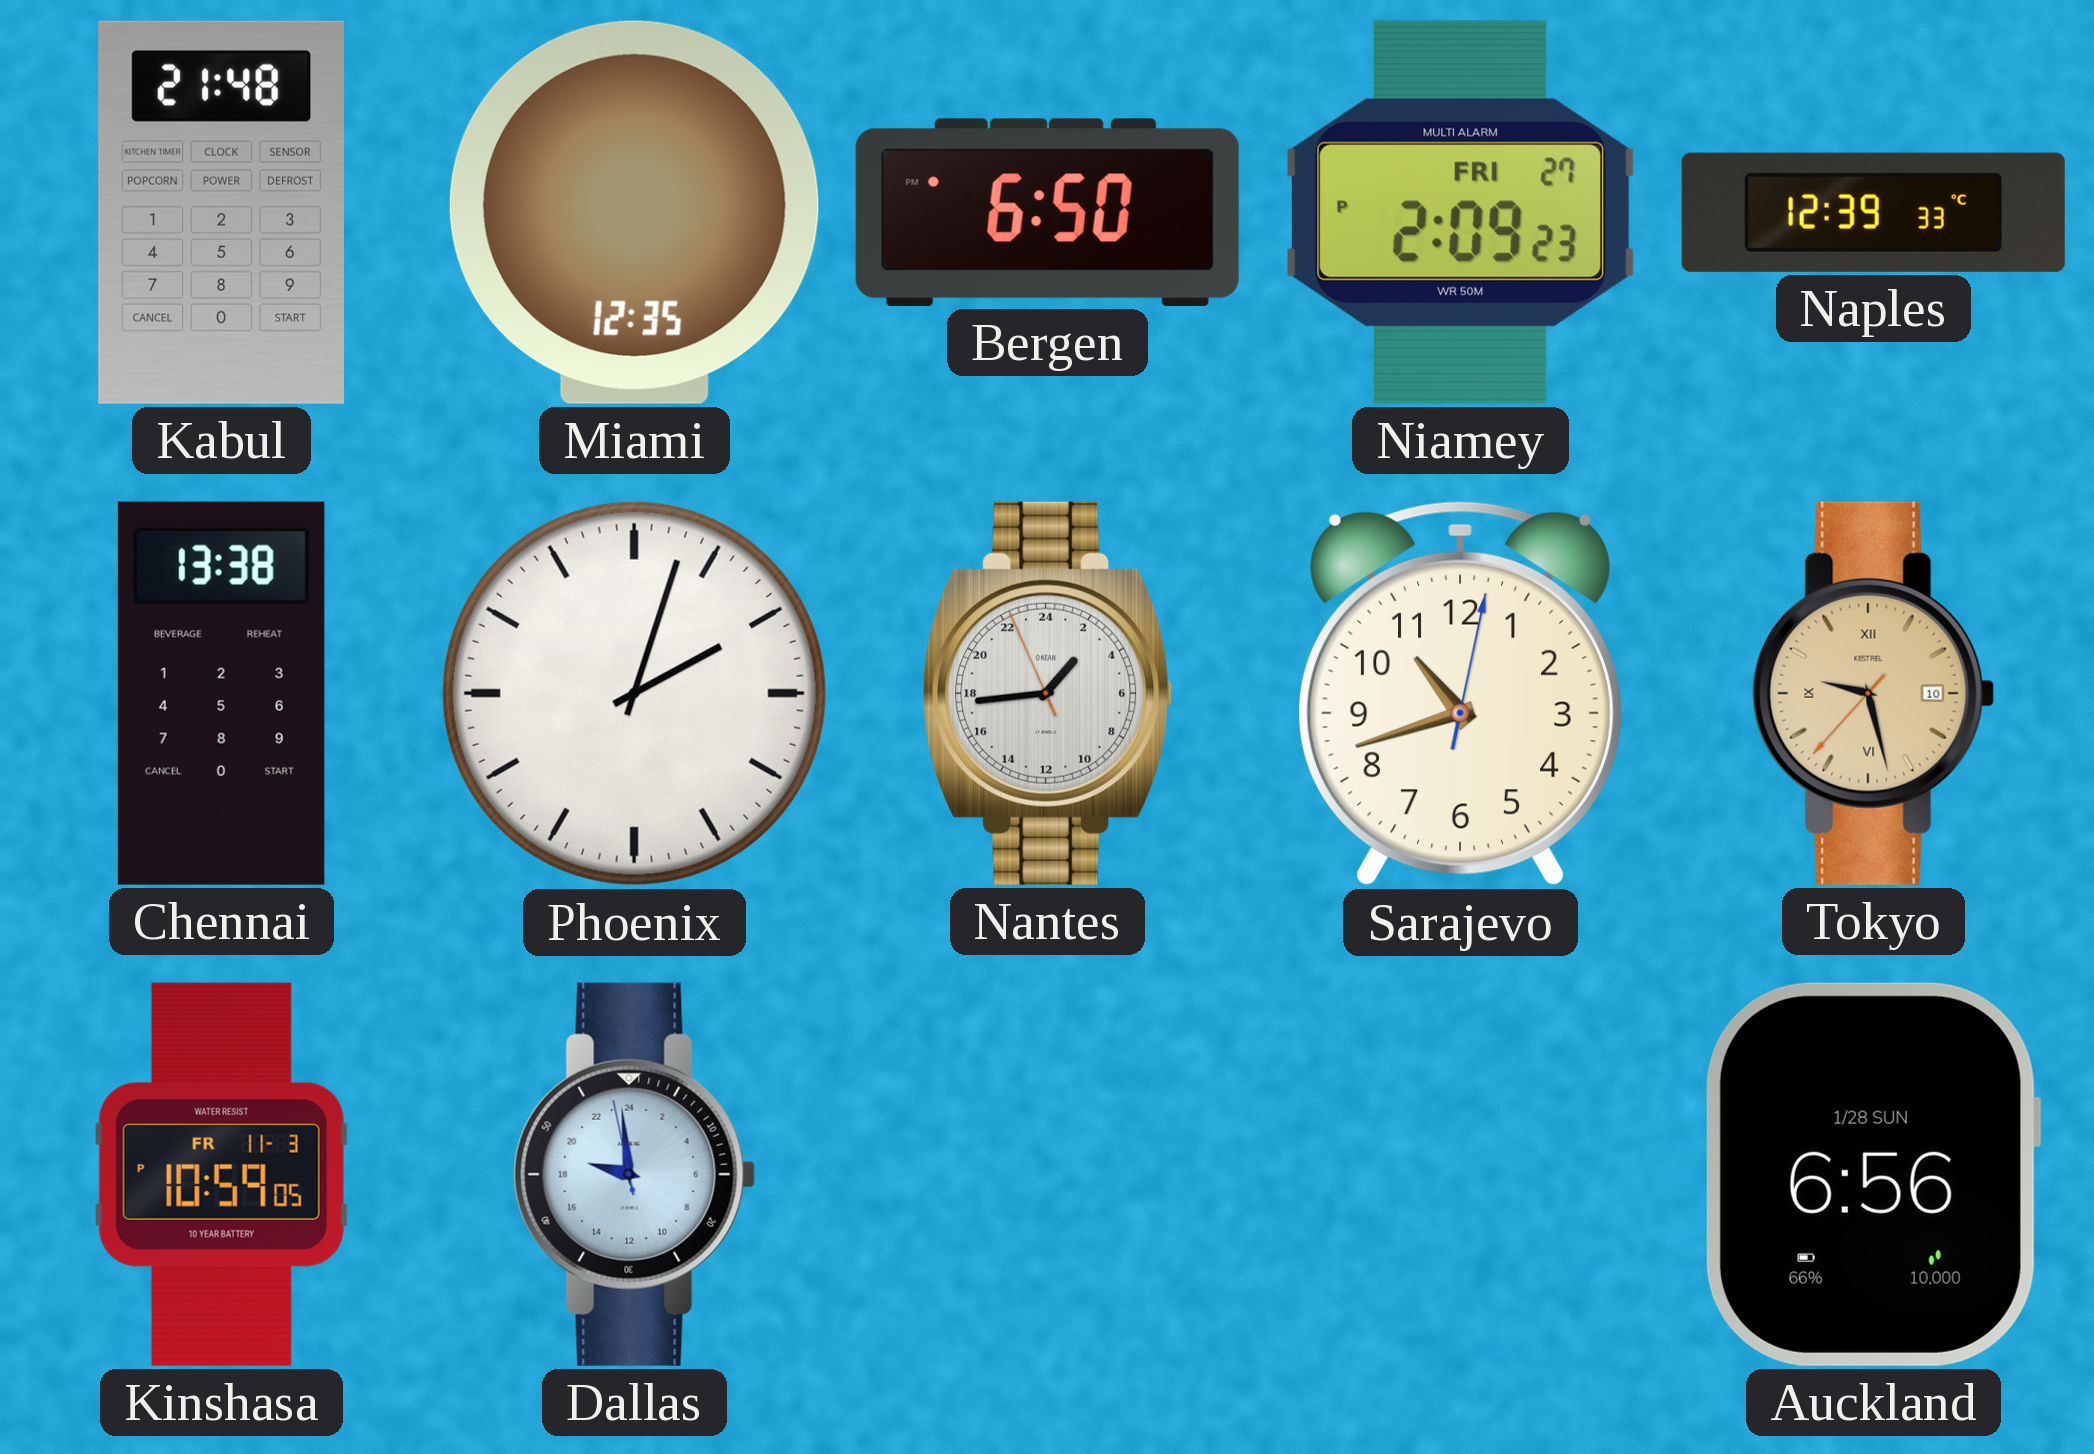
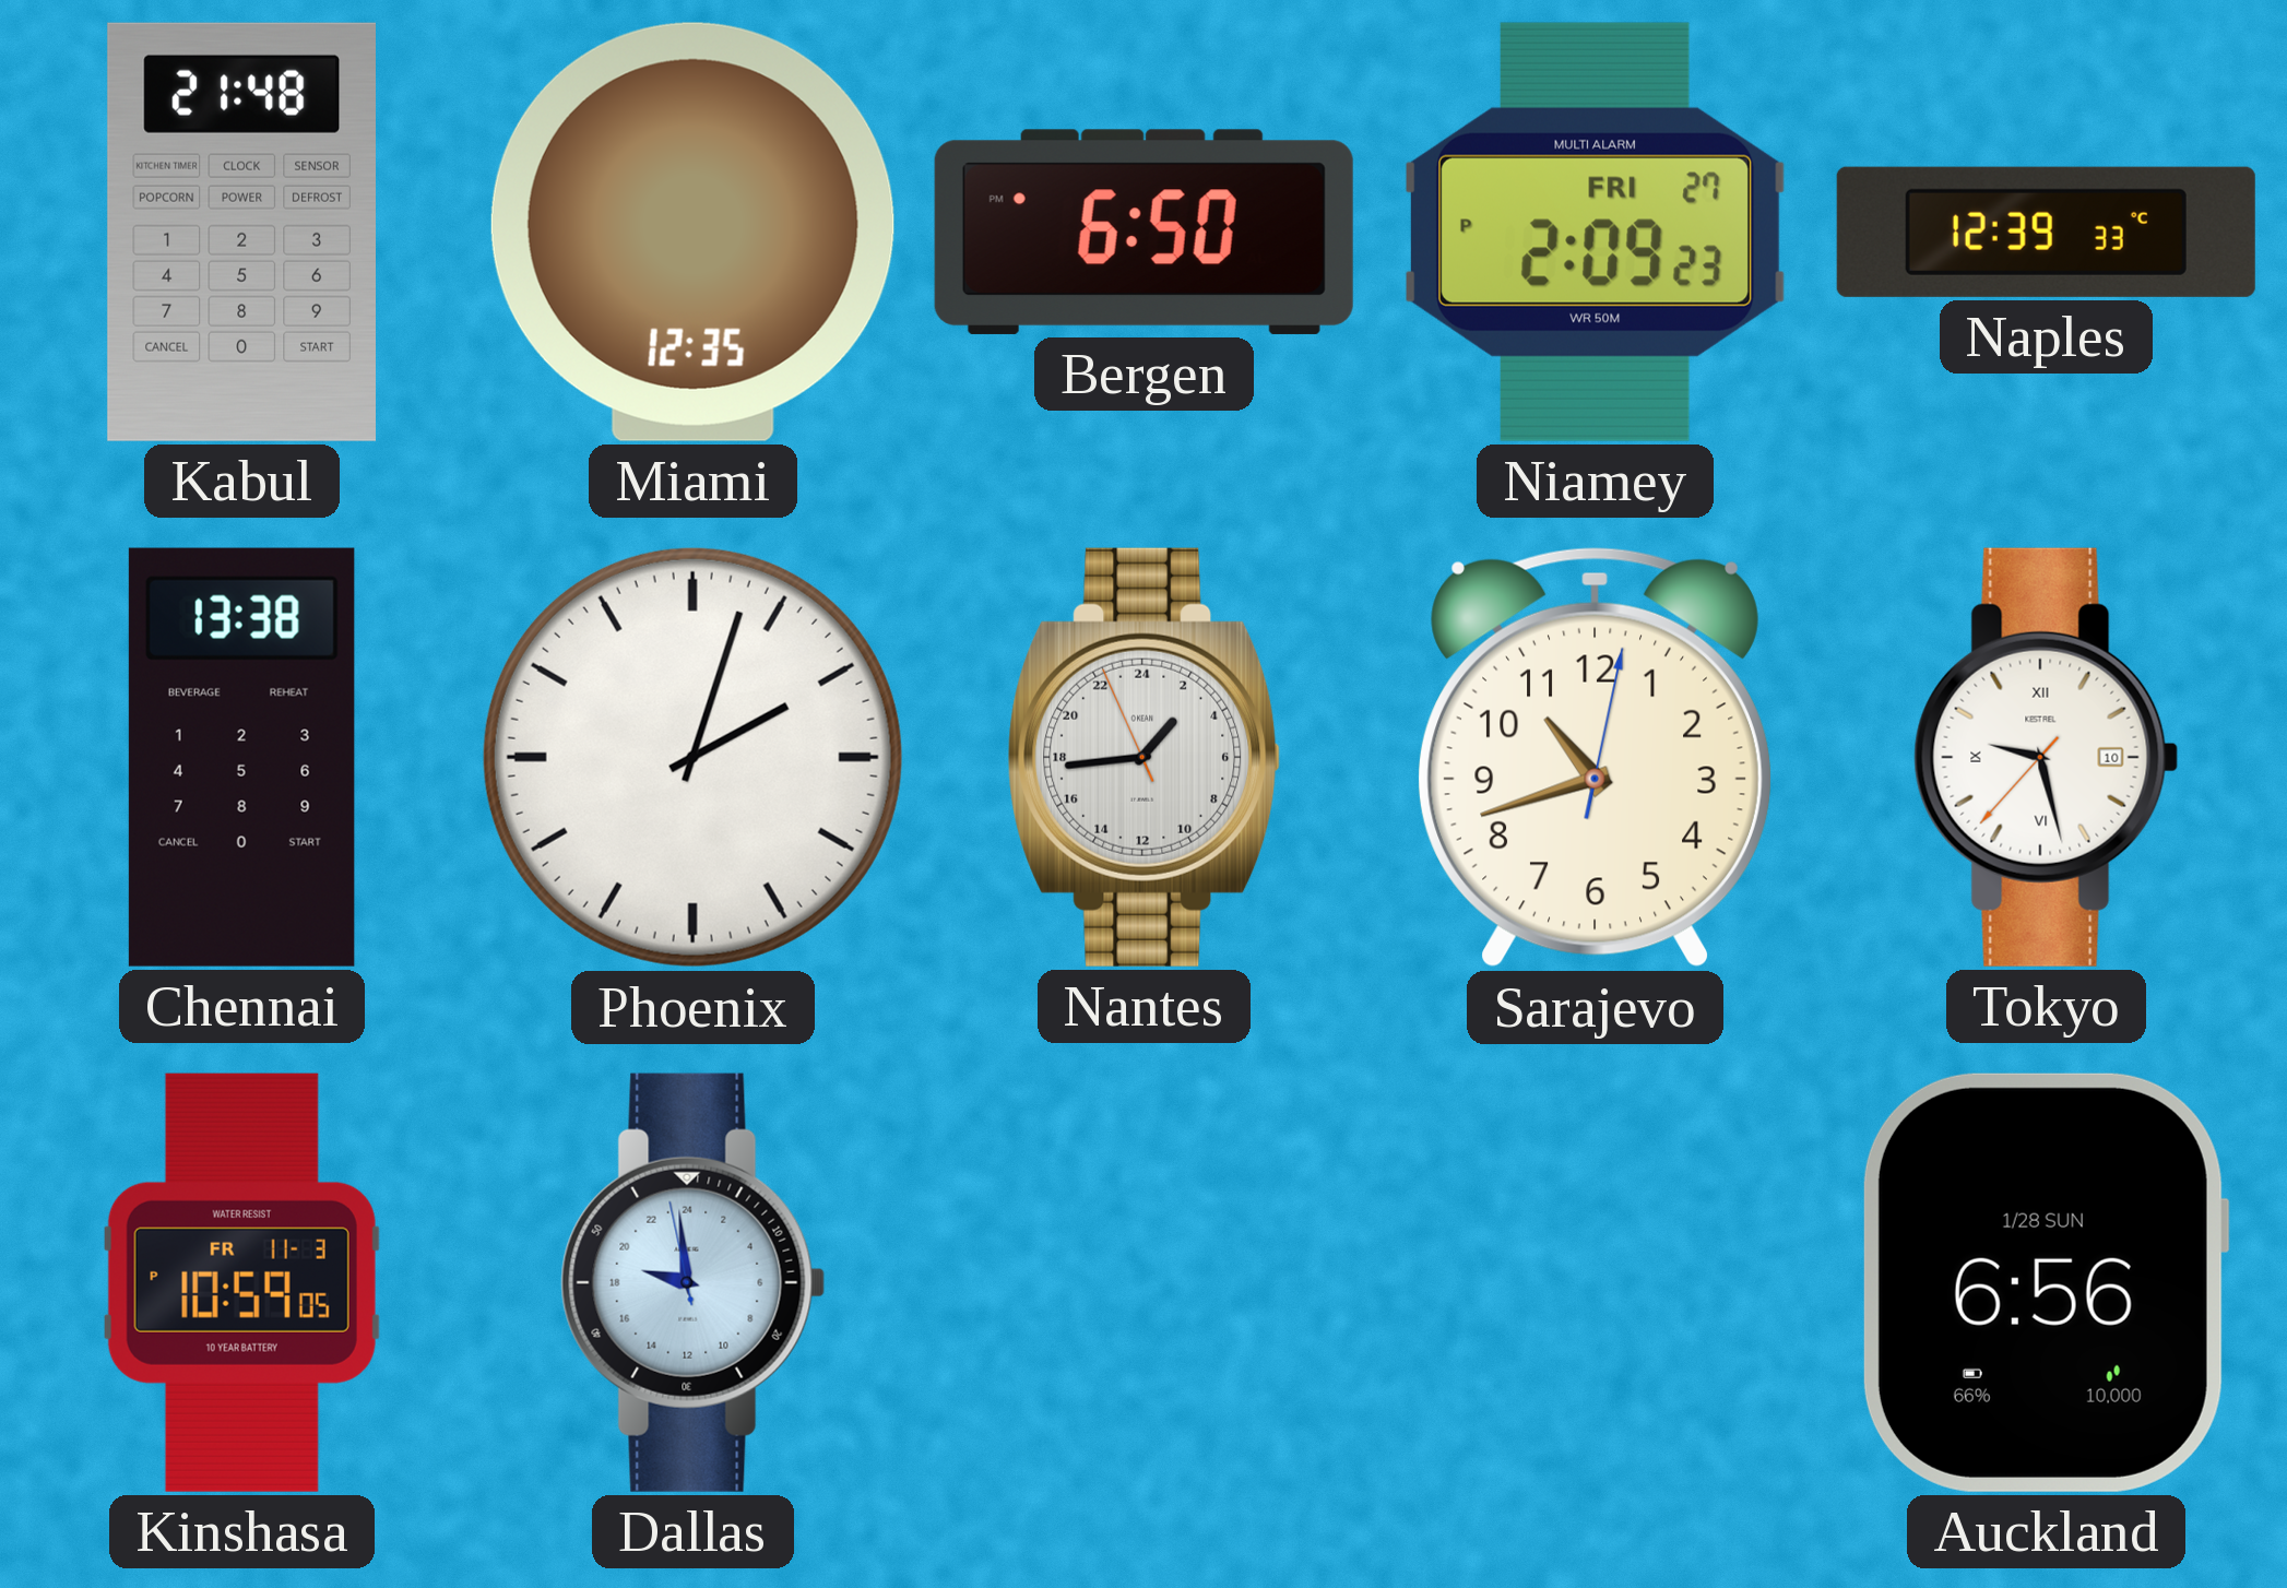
Tokyo dial: champagne -> white
